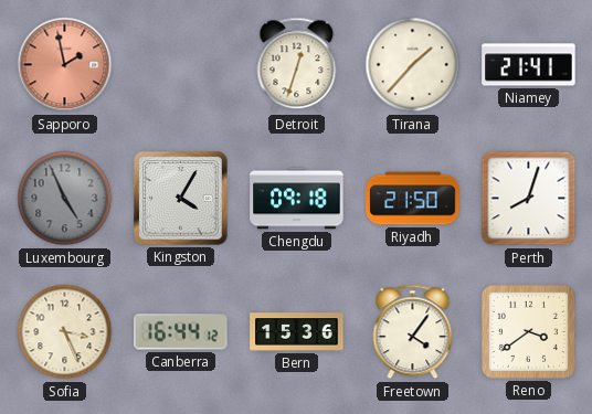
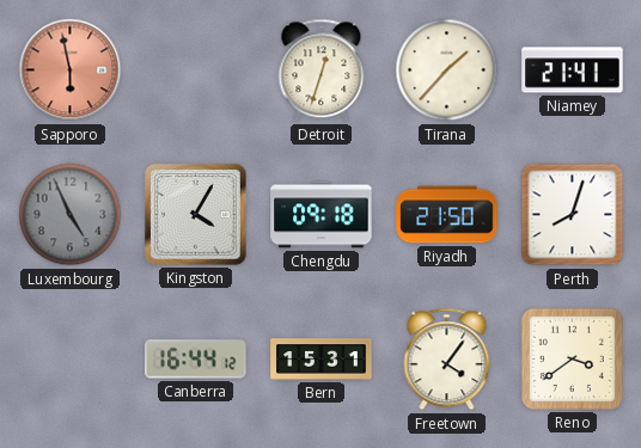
Sapporo: 1:58 -> 5:58
Sofia: 3:26 -> none
Bern: 15:36 -> 15:31
